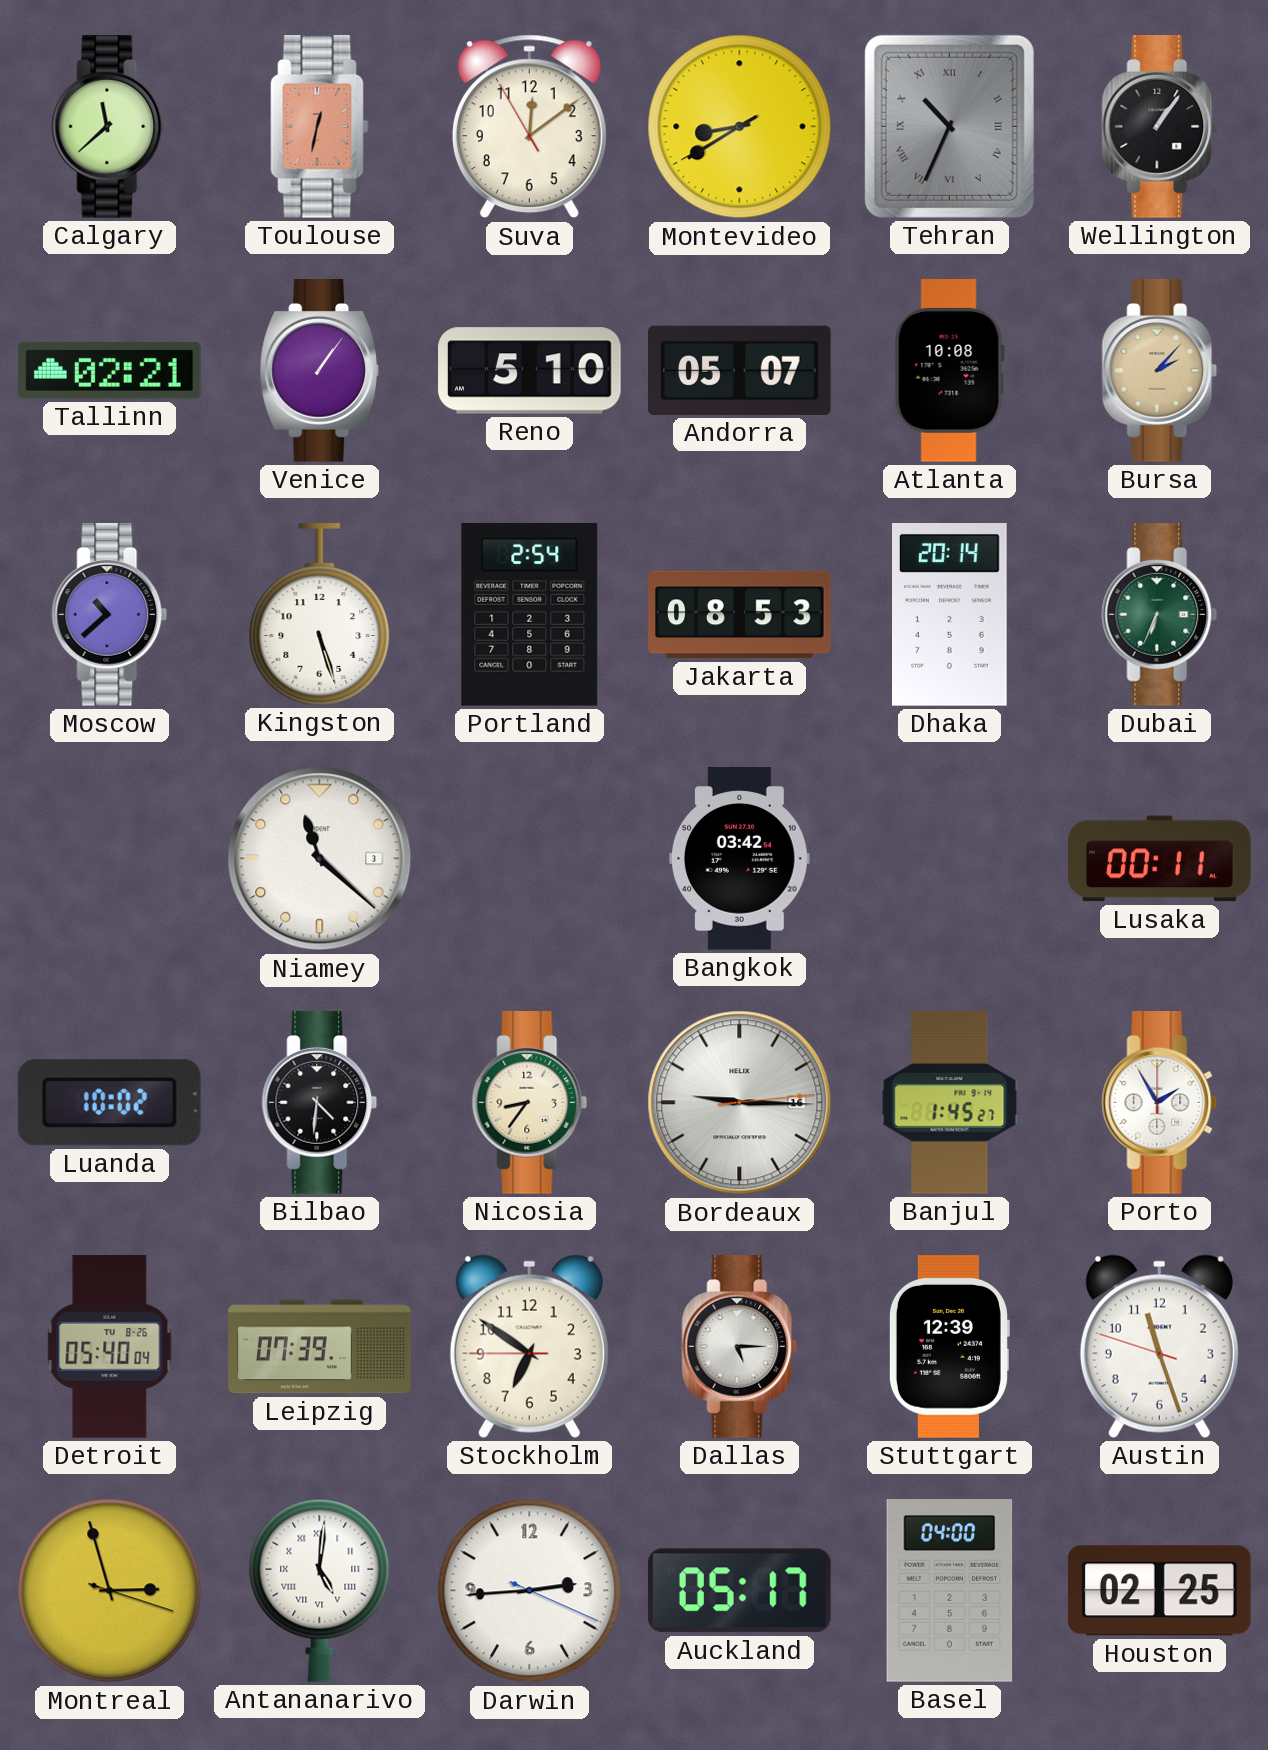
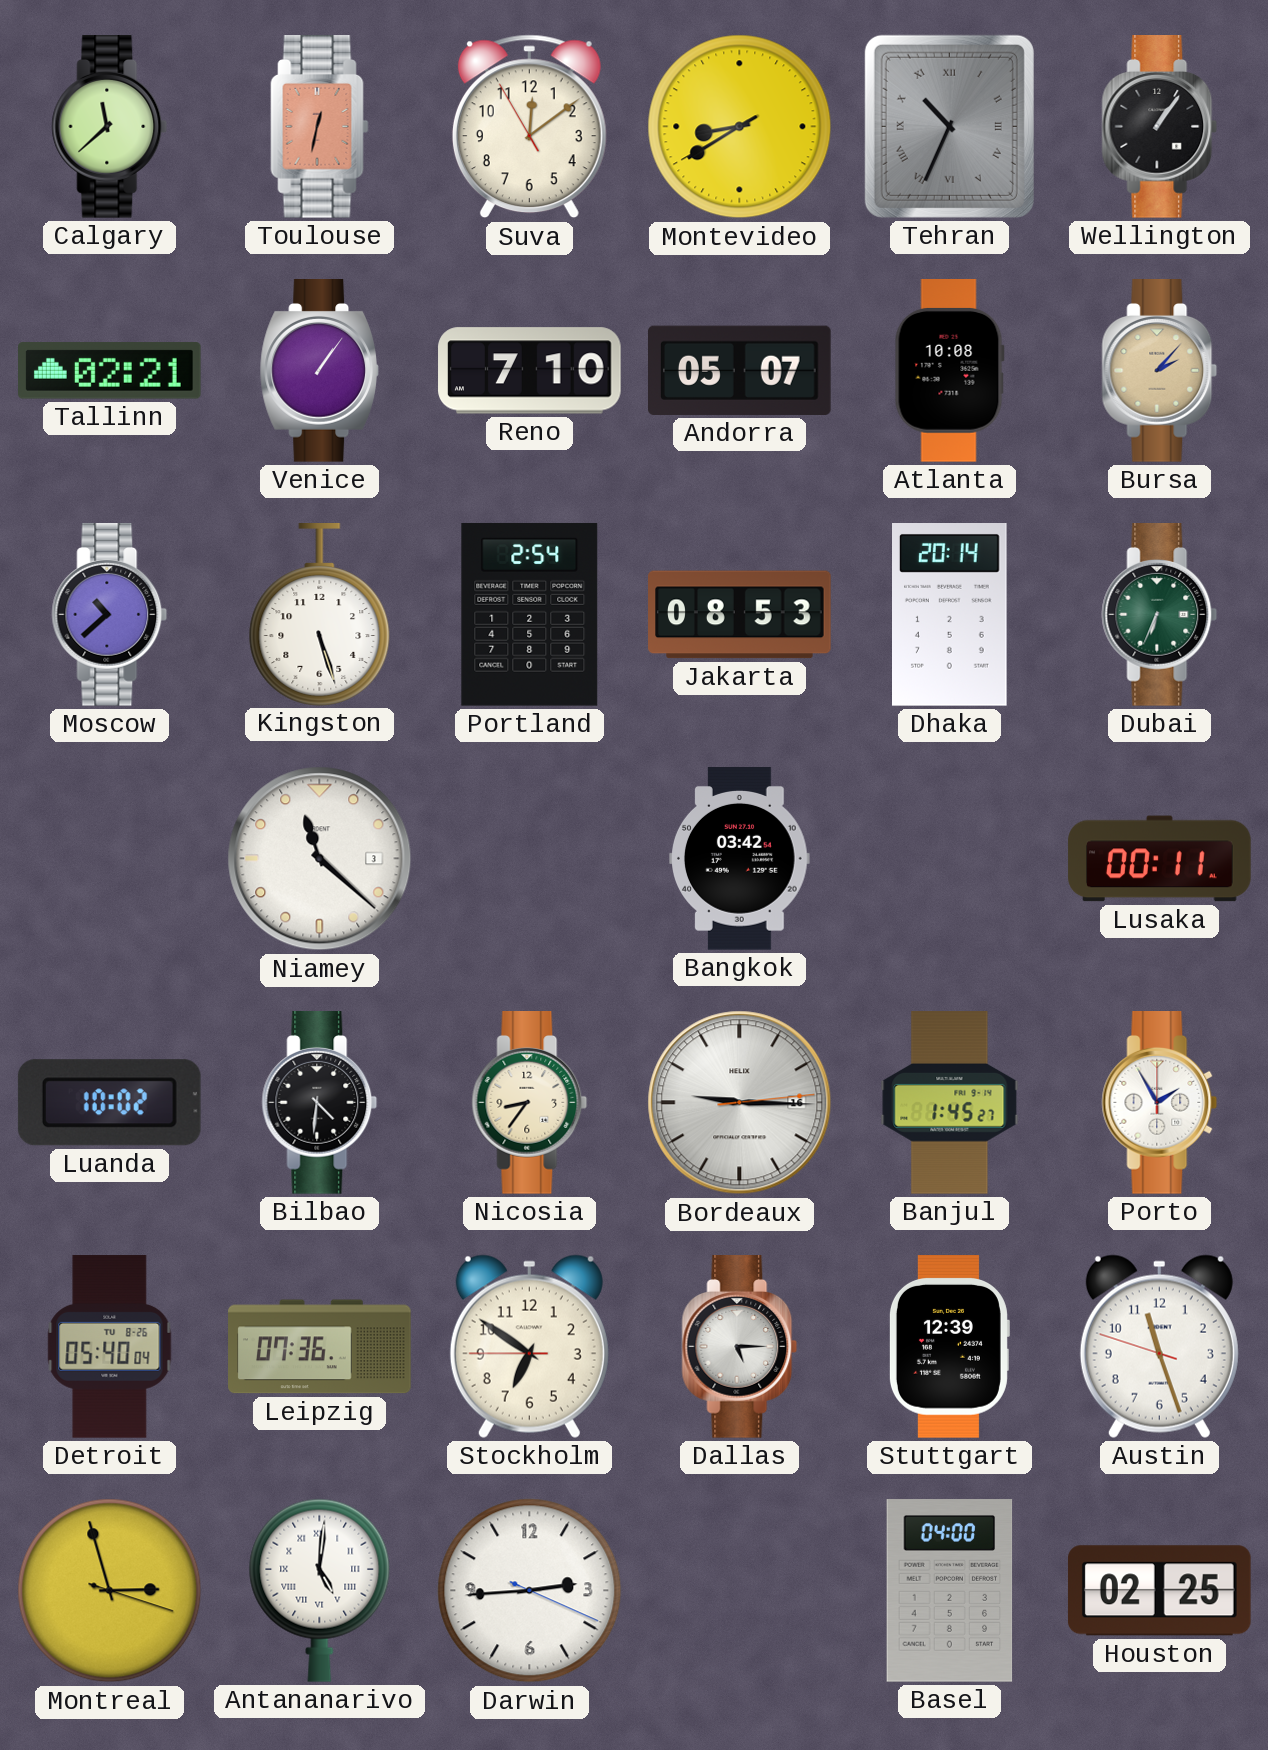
Reno: 5:10 -> 7:10
Leipzig: 07:39 -> 07:36
Auckland: 05:17 -> none
